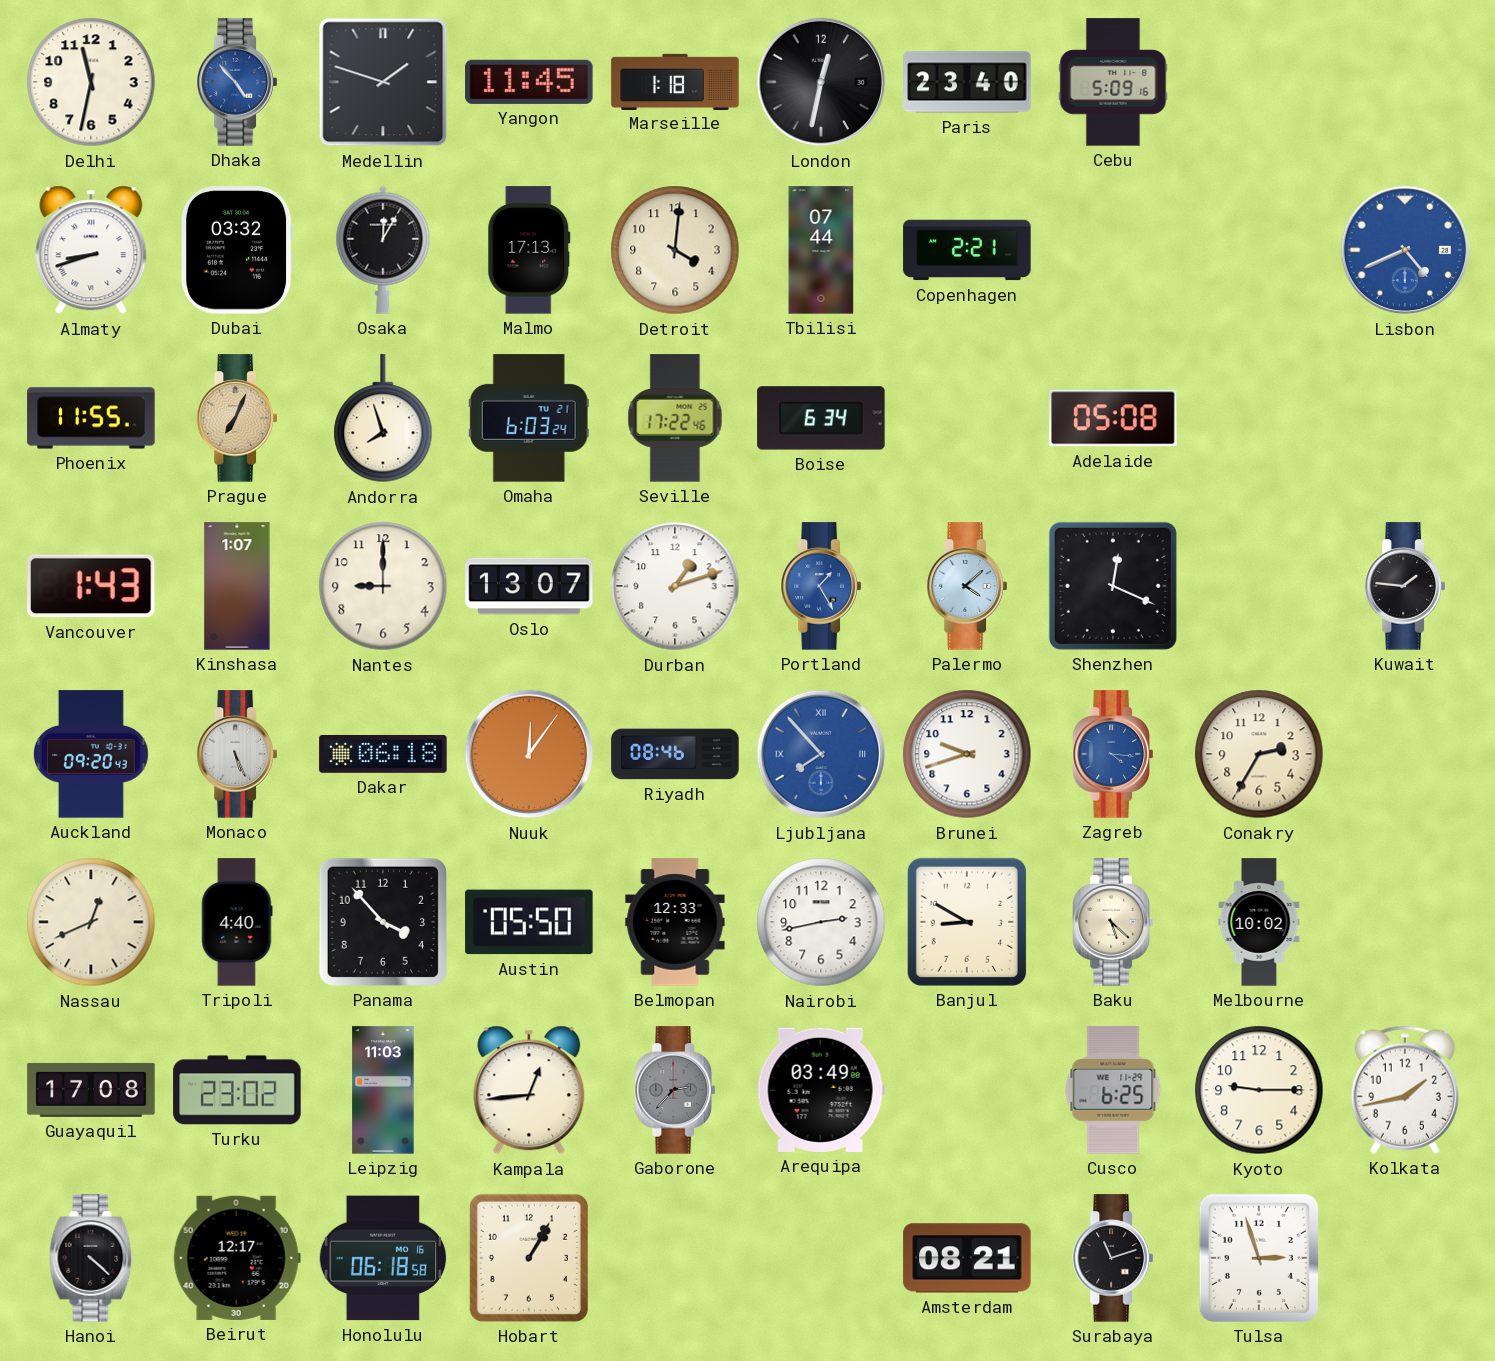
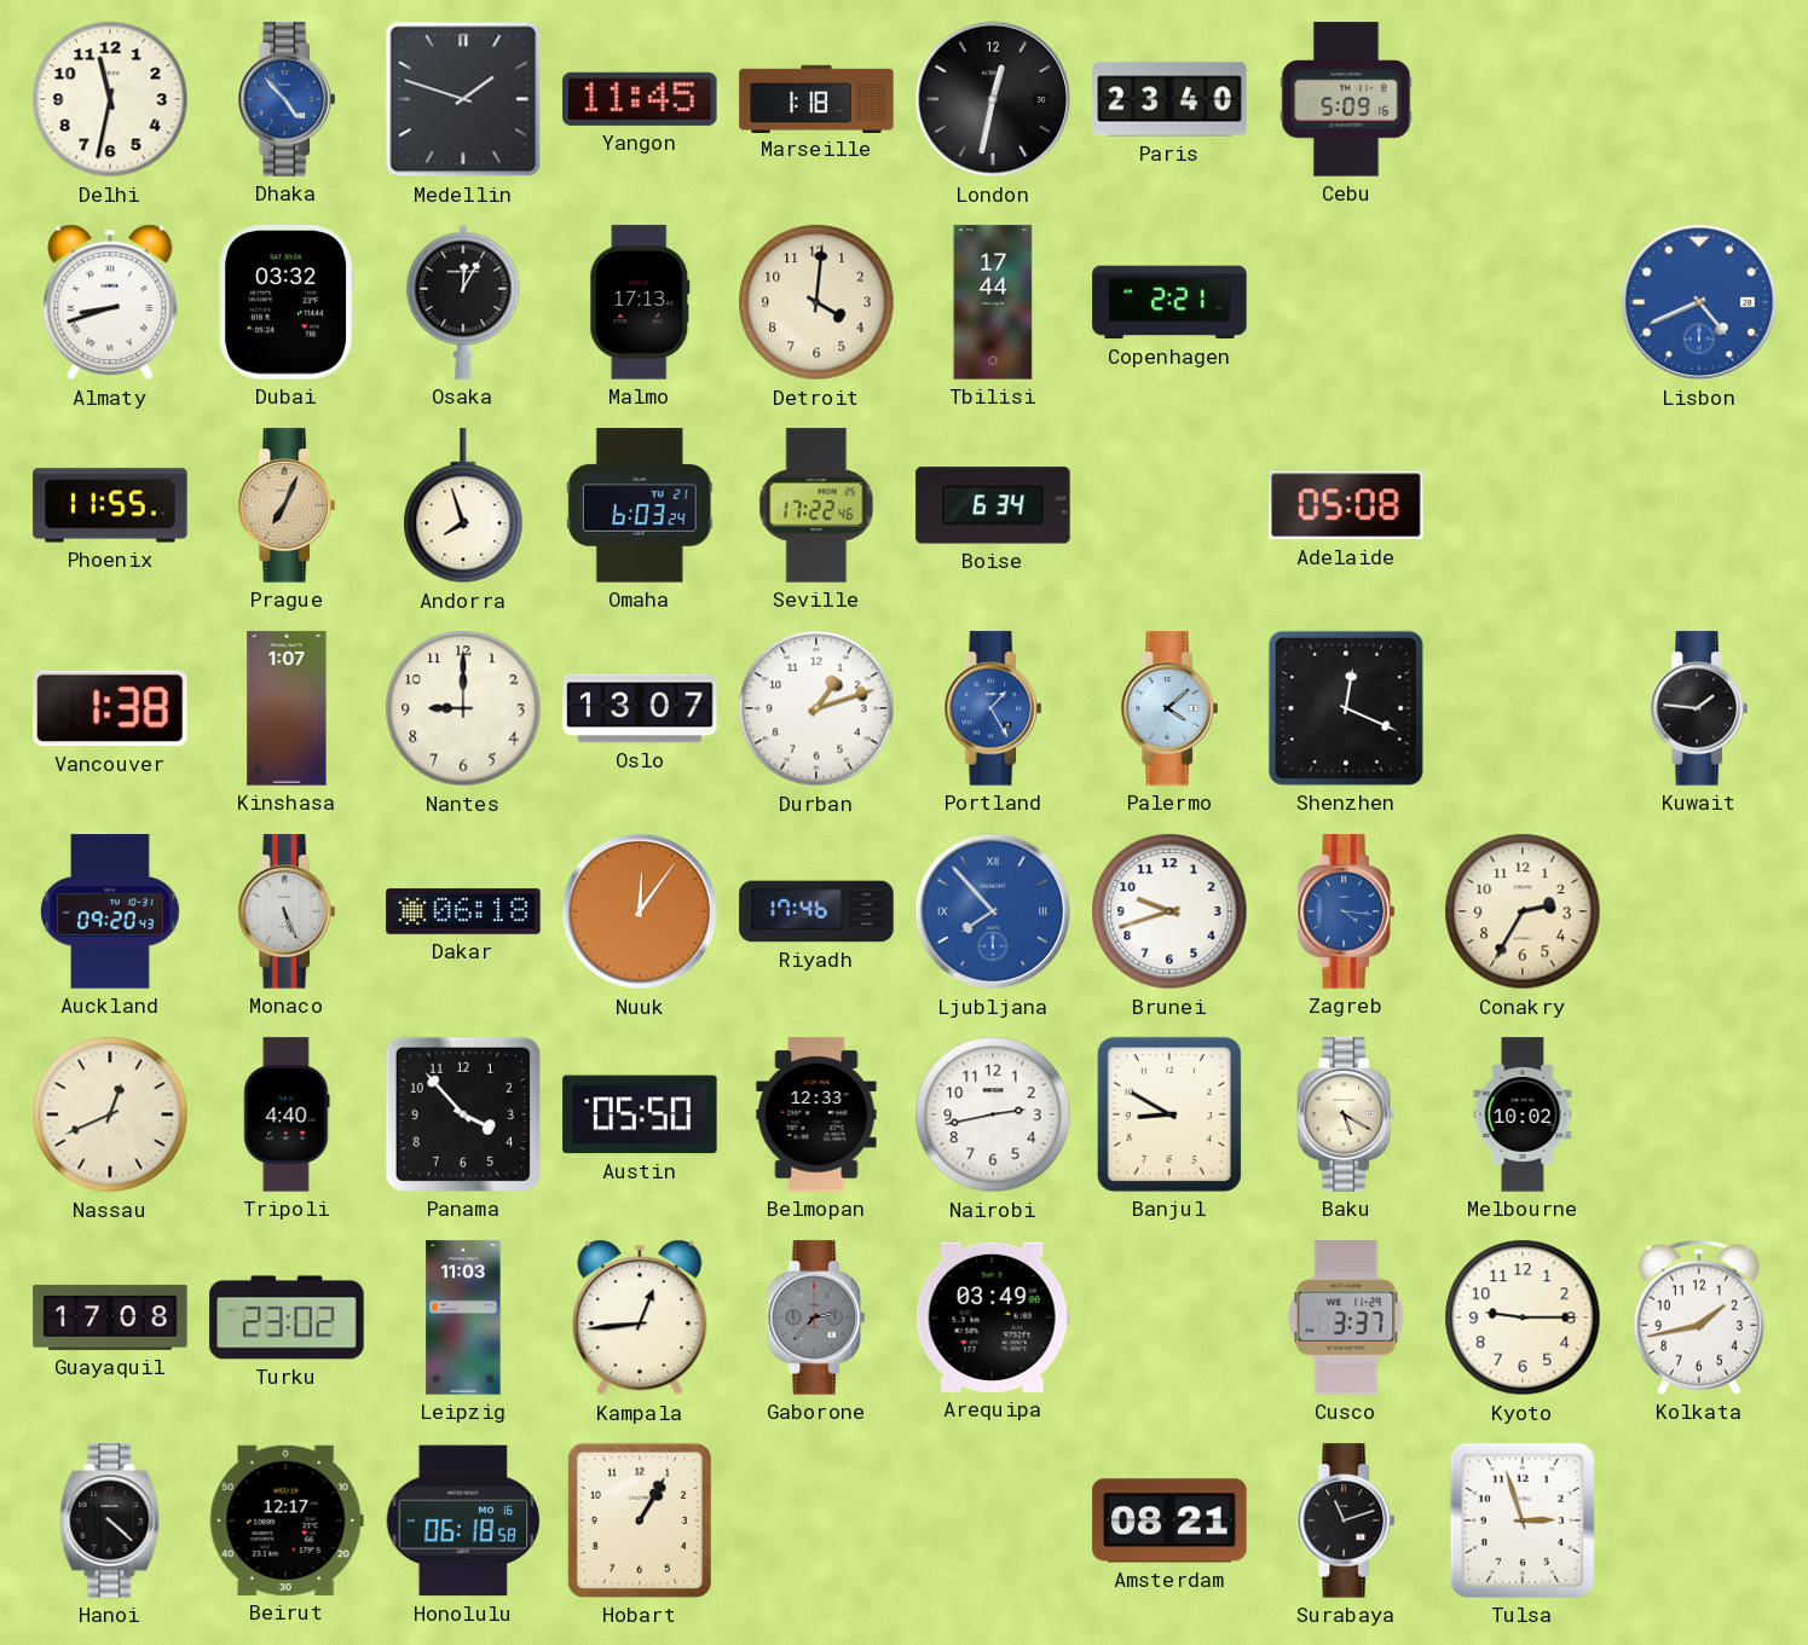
Tbilisi: 07:44 -> 17:44
Vancouver: 1:43 -> 1:38
Riyadh: 08:46 -> 17:46
Baku: 5:22 -> 5:20
Cusco: 6:25 -> 3:37
